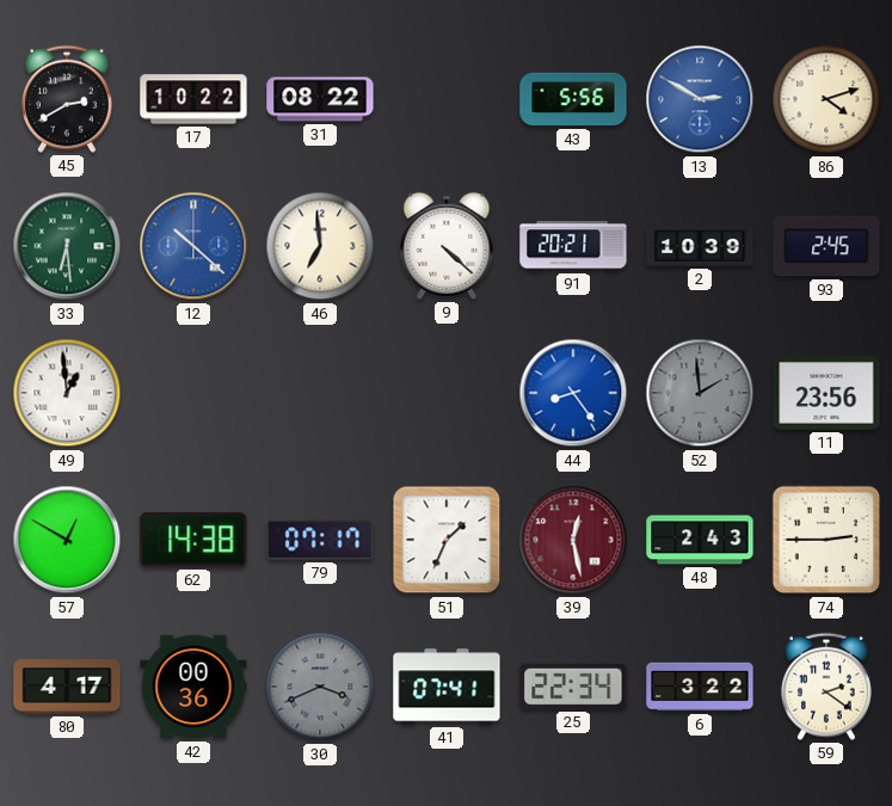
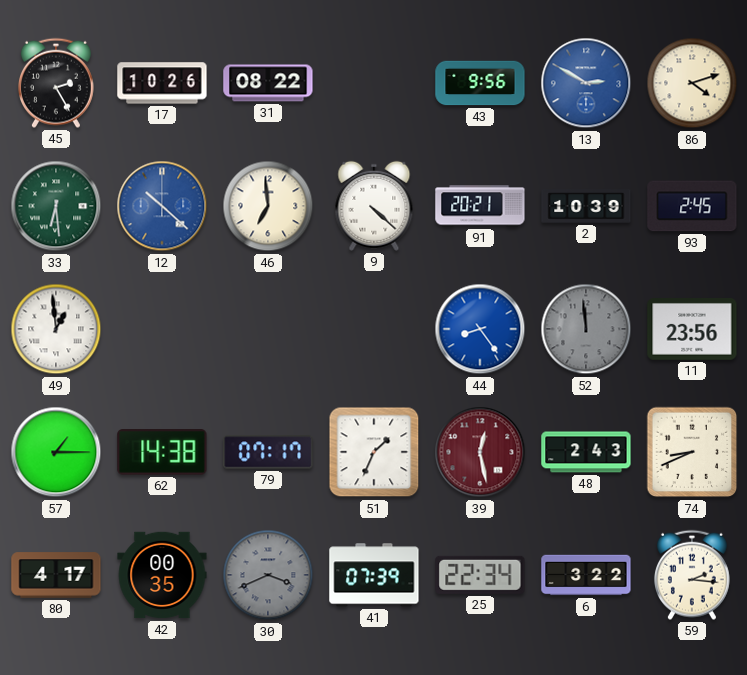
45: 2:40 -> 2:25
17: 10:22 -> 10:26
43: 5:56 -> 9:56
52: 1:59 -> 11:59
57: 12:50 -> 1:15
74: 2:45 -> 8:41
42: 00:36 -> 00:35
41: 07:41 -> 07:39
59: 2:21 -> 2:16
